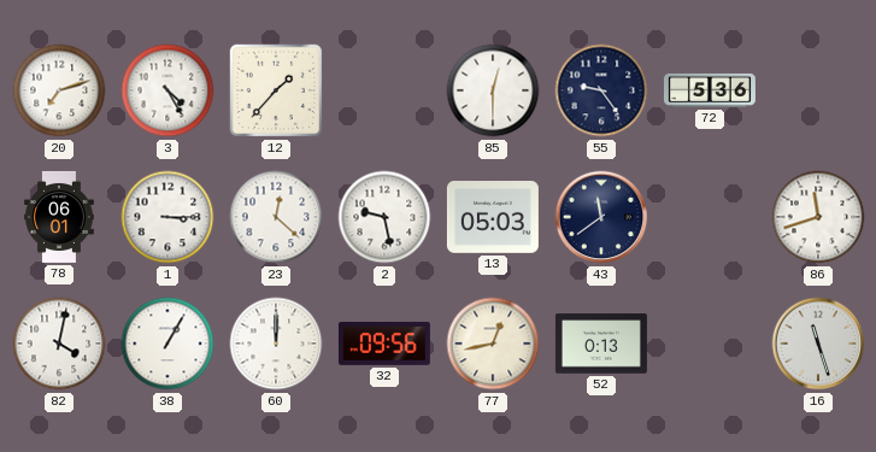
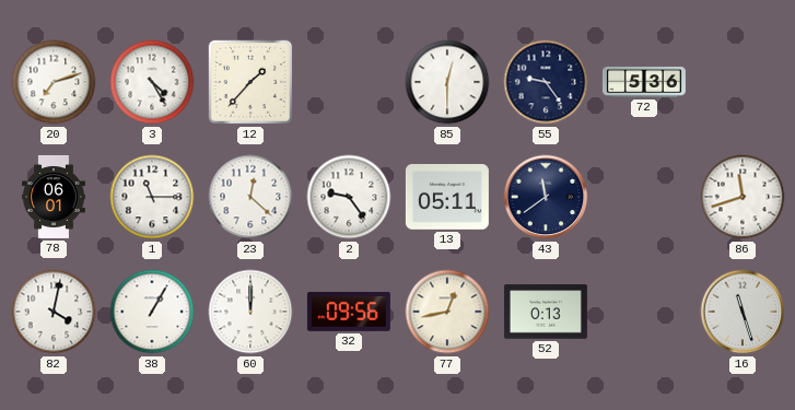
1: 3:15 -> 11:15
2: 9:28 -> 9:24
13: 05:03 -> 05:11
